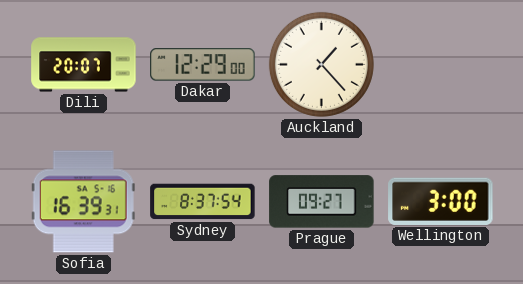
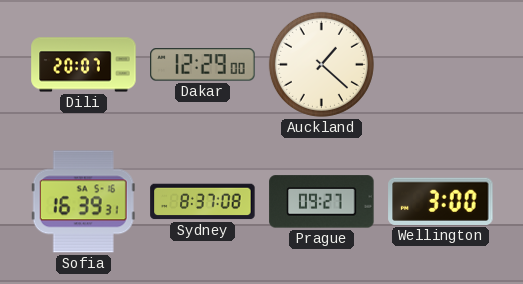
Auckland: 1:23 -> 1:22
Sydney: 8:37:54 -> 8:37:08
